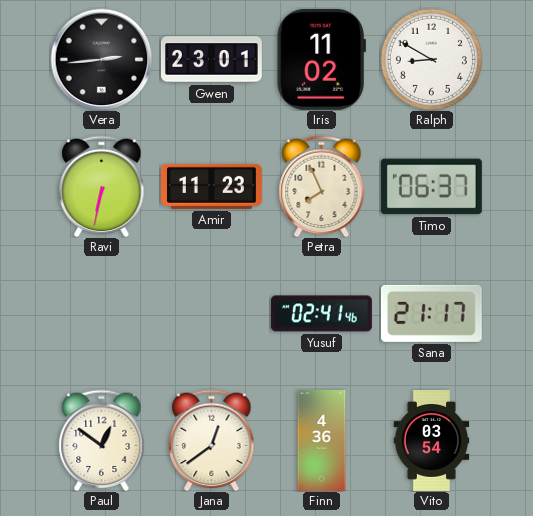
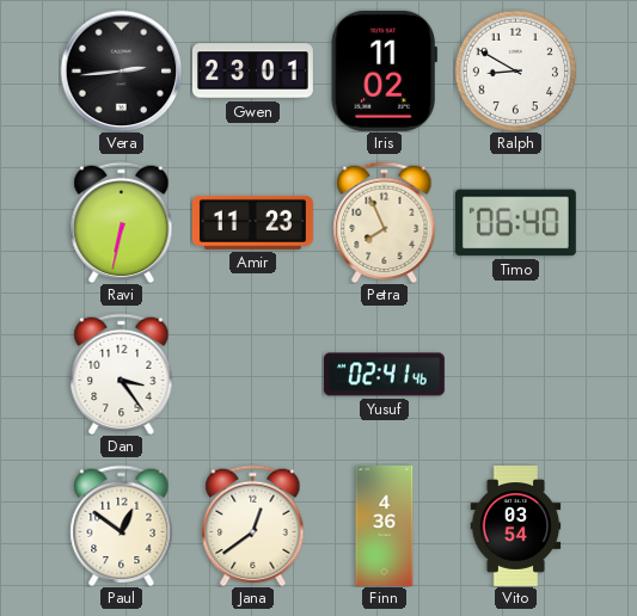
Timo: 06:37 -> 06:40
Dan: none -> 3:24
Sana: 21:17 -> none
